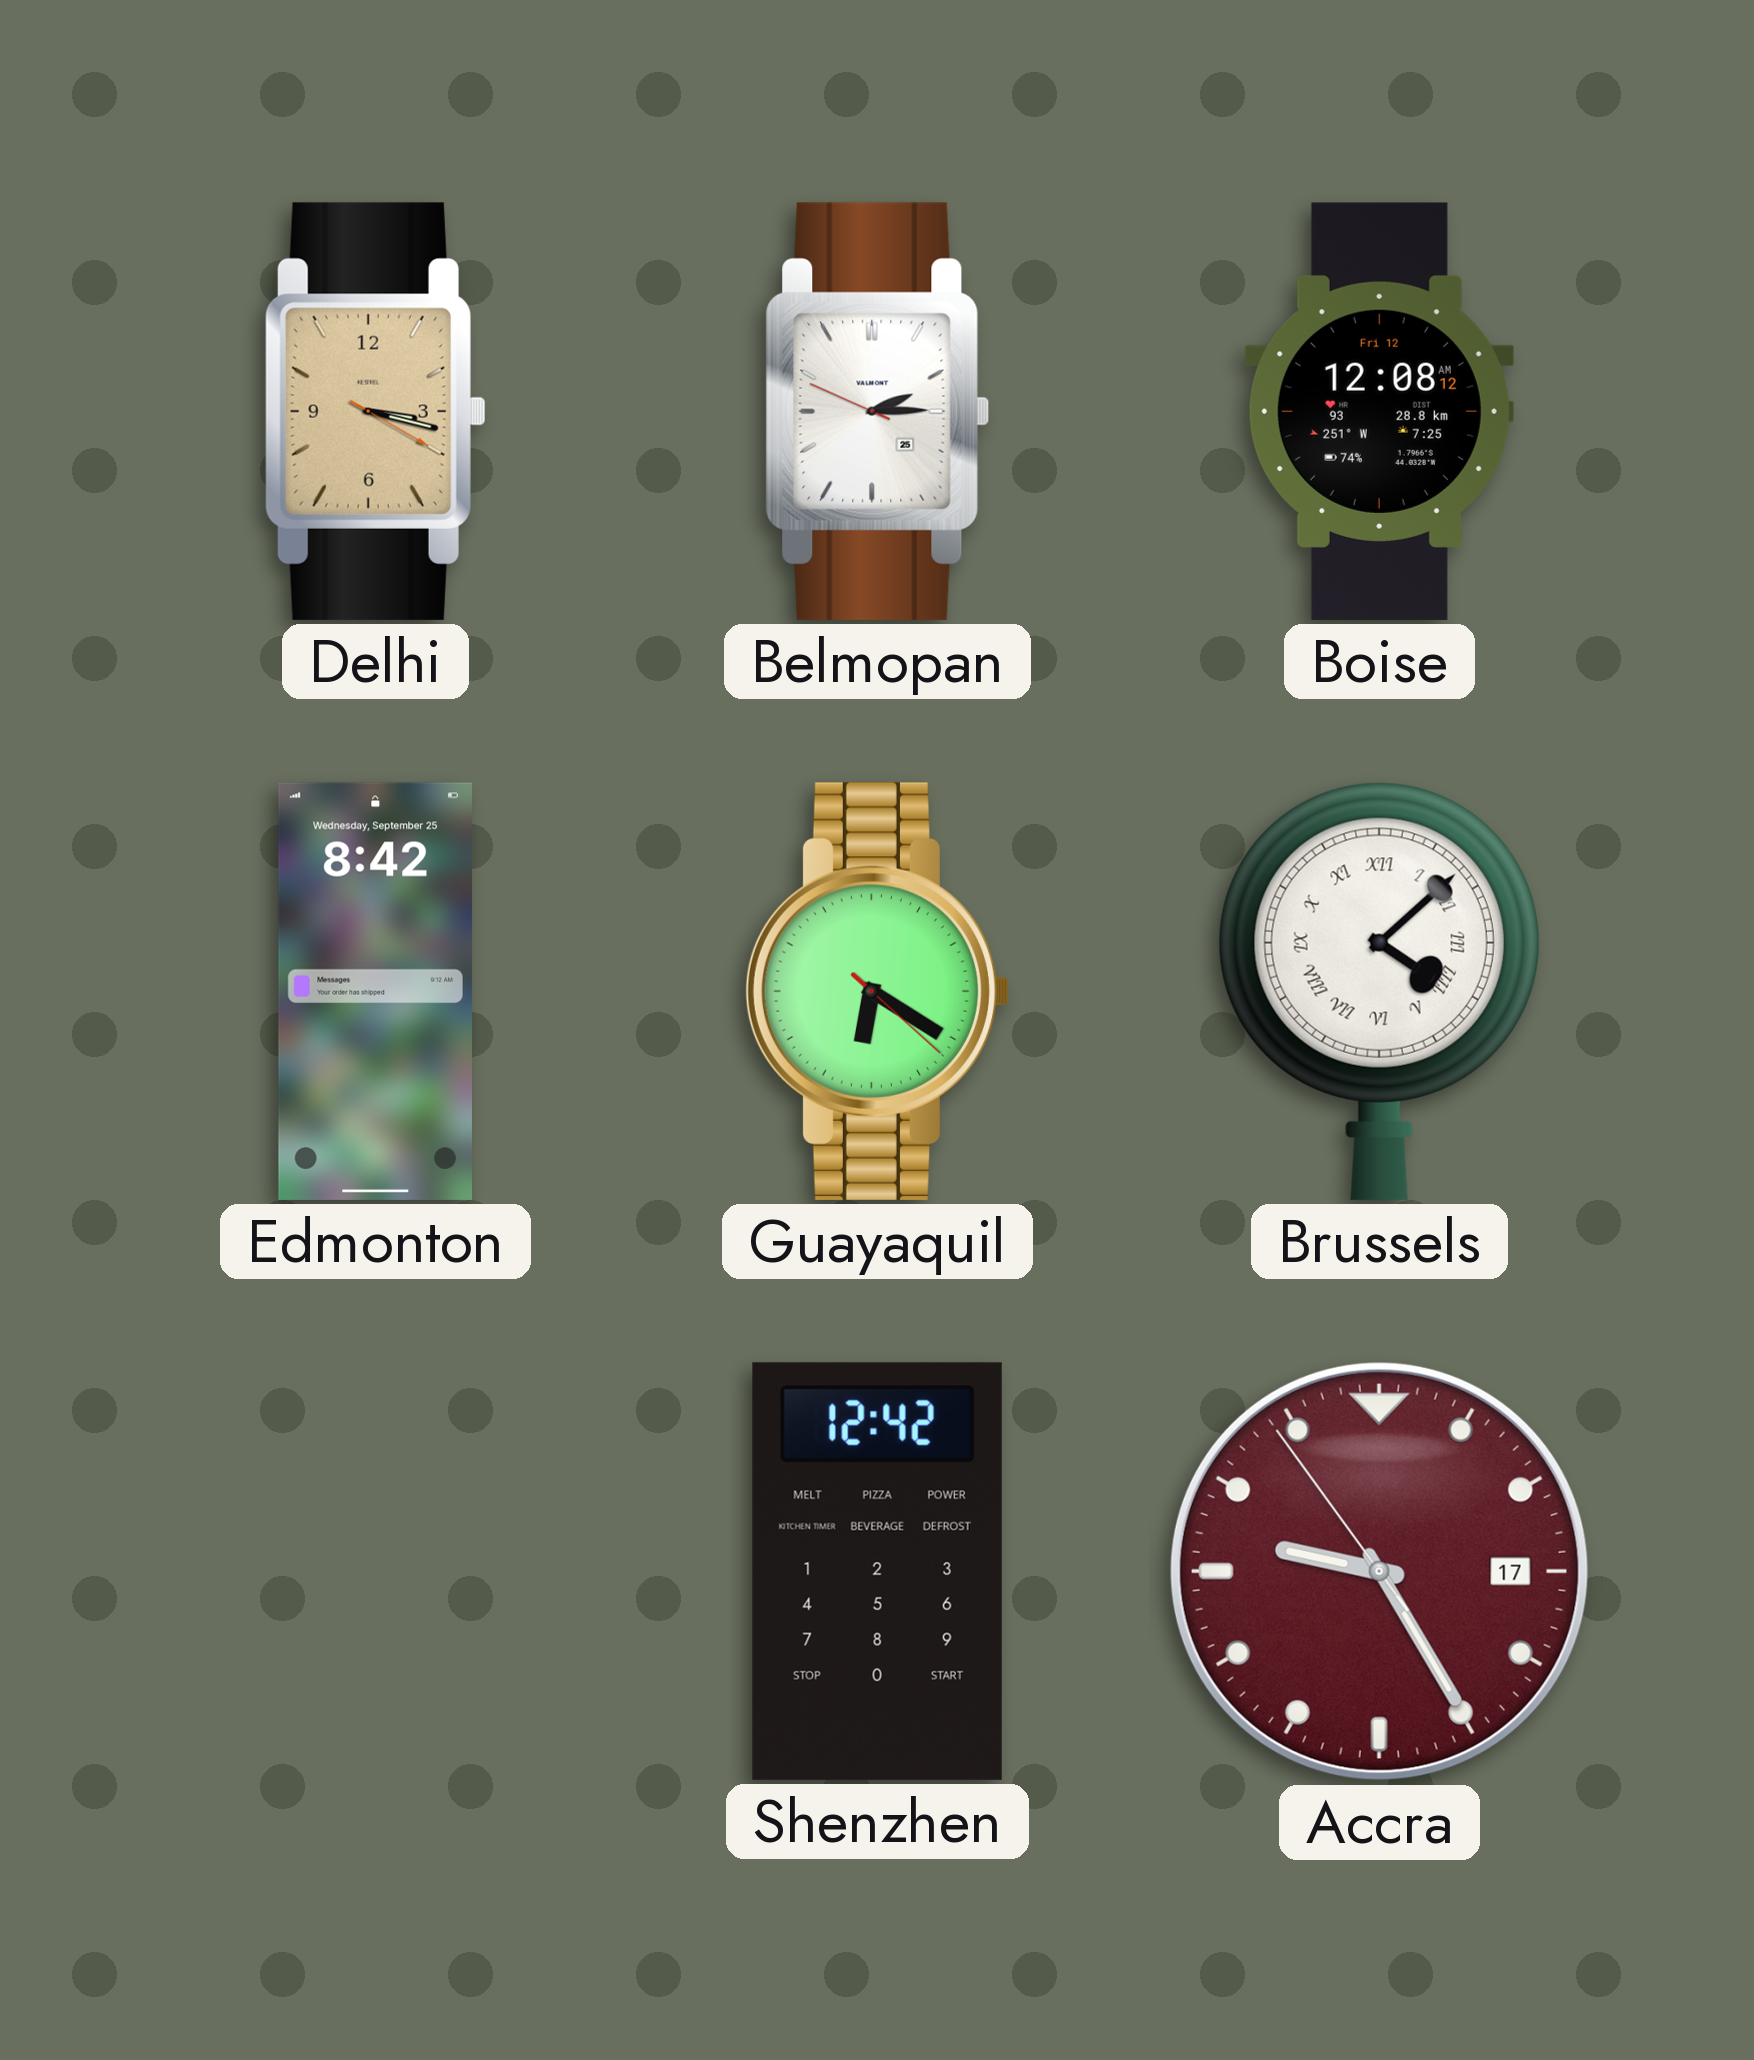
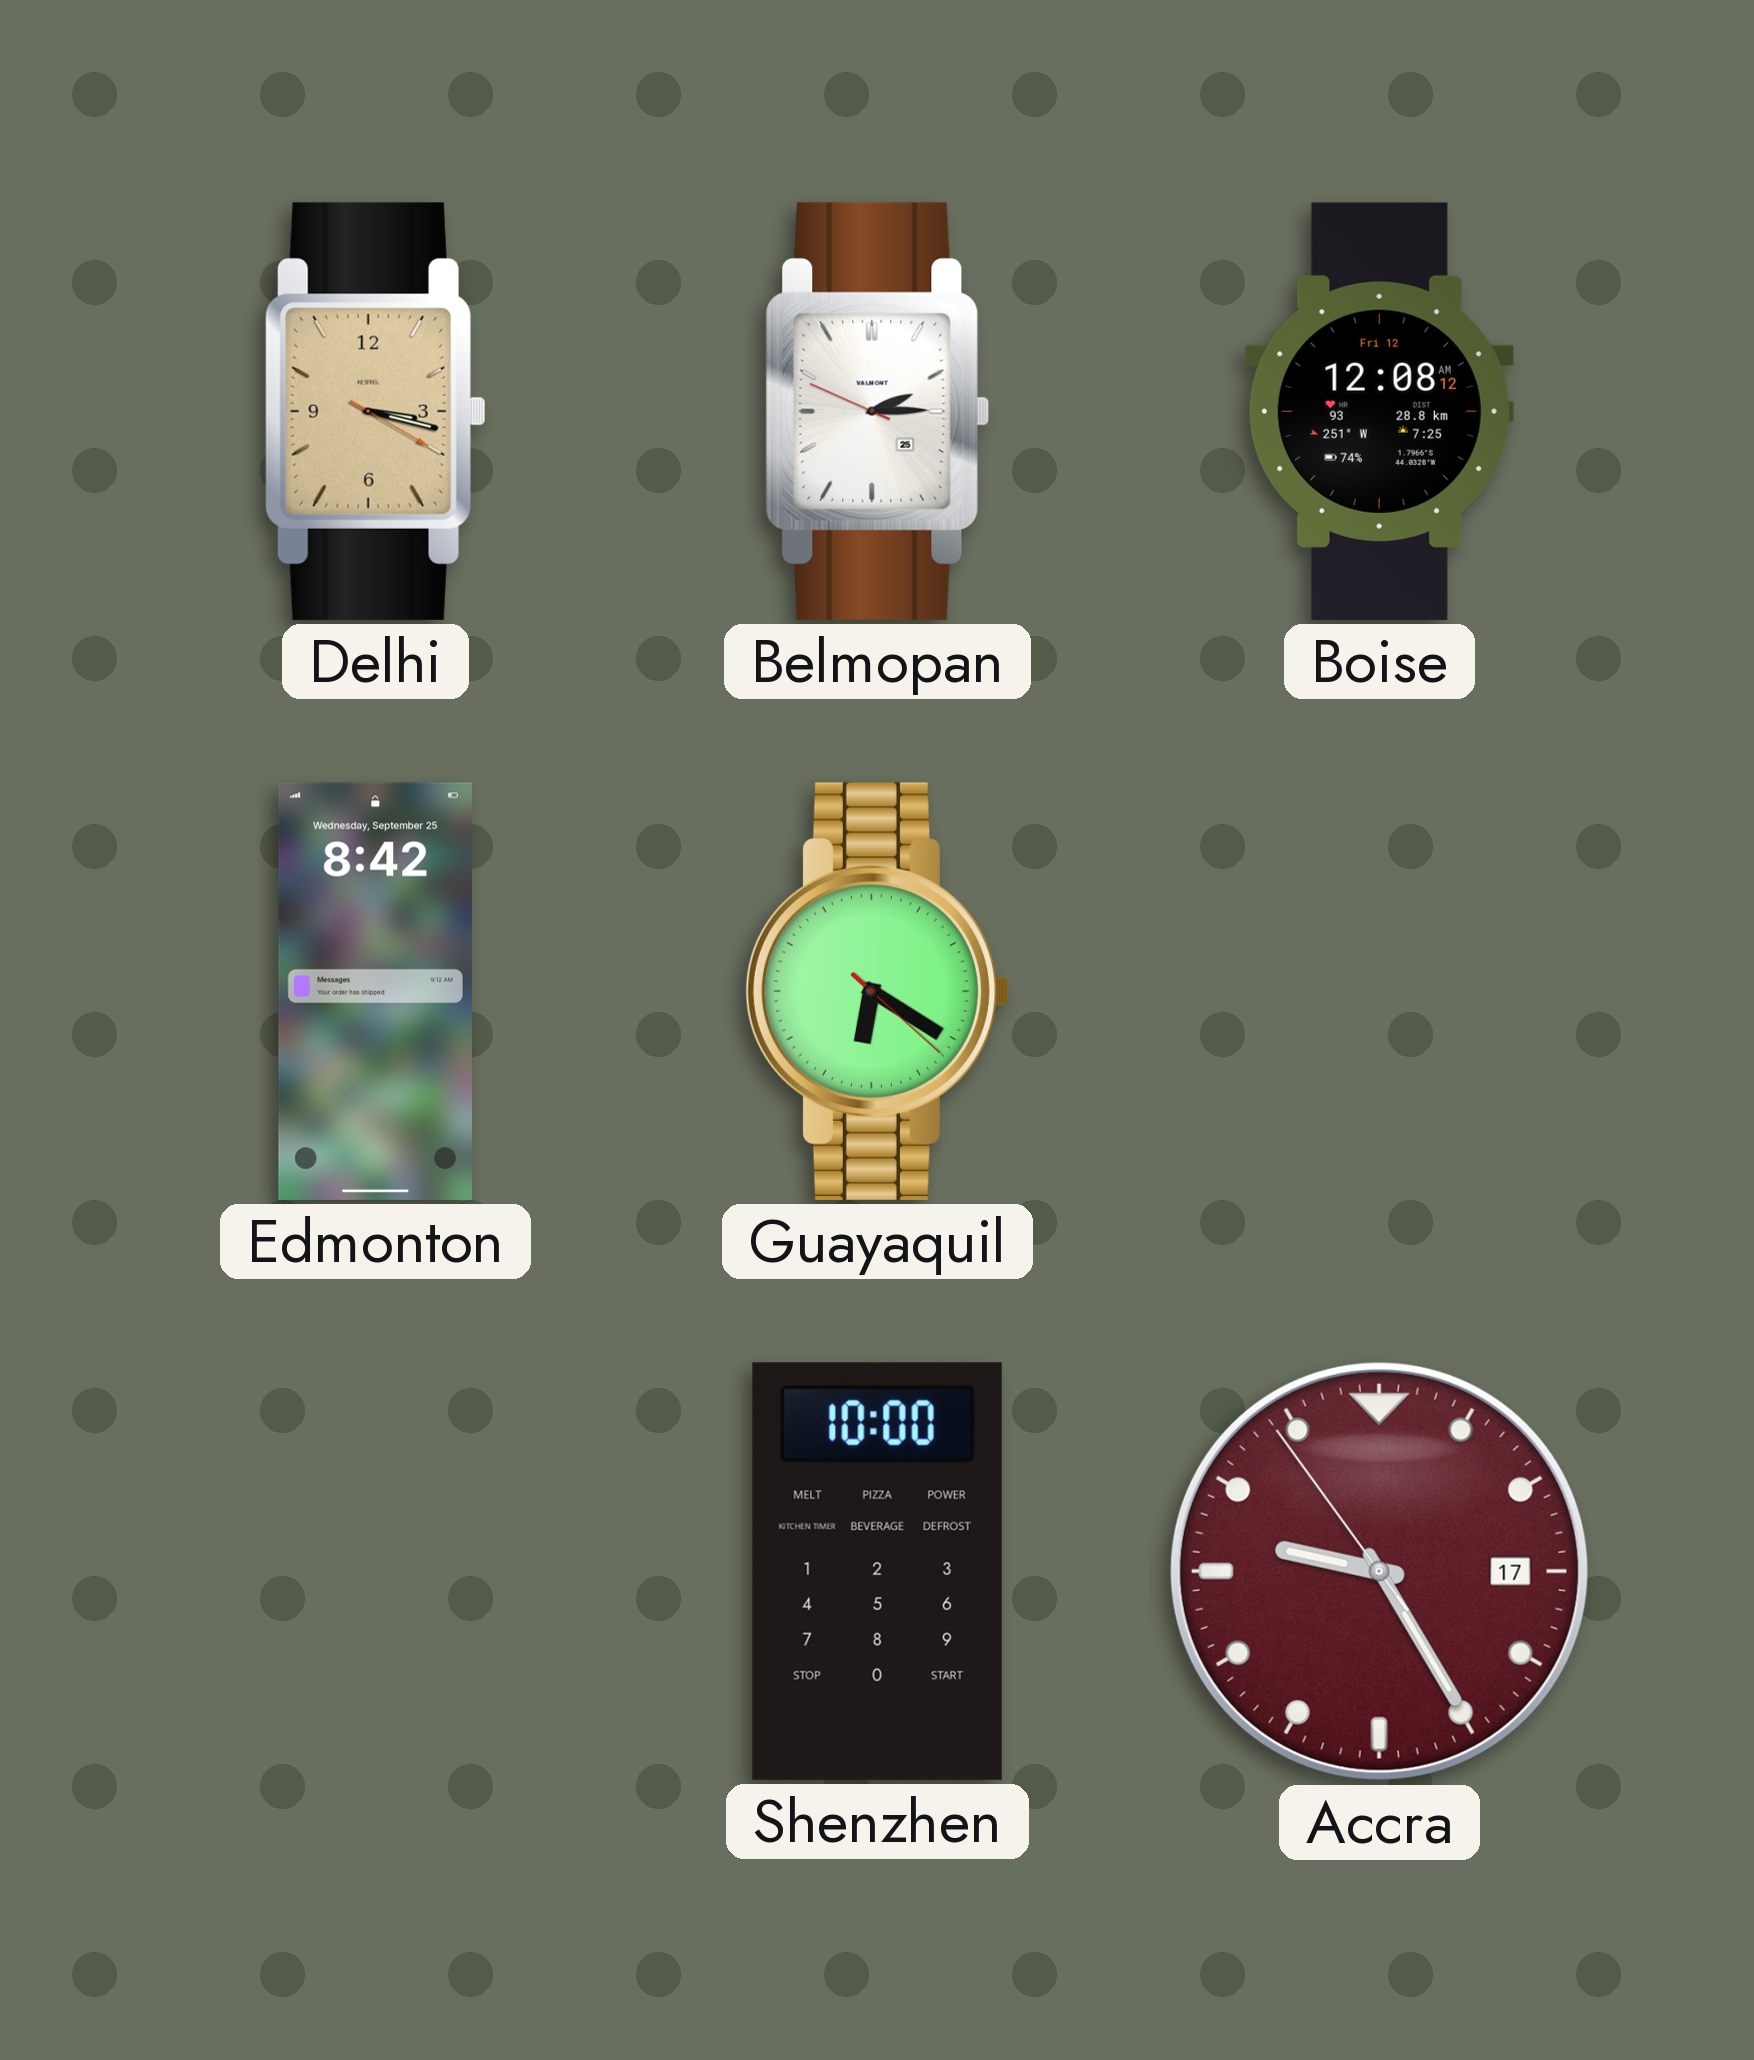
Brussels: 4:08 -> none
Shenzhen: 12:42 -> 10:00
